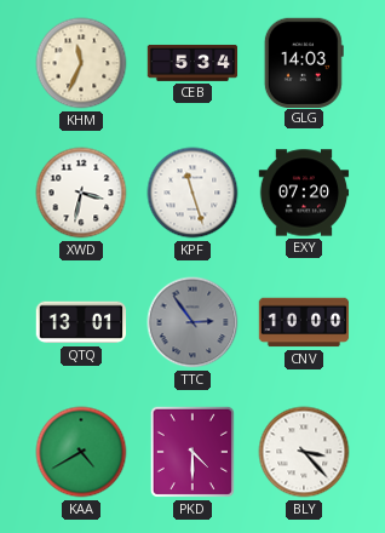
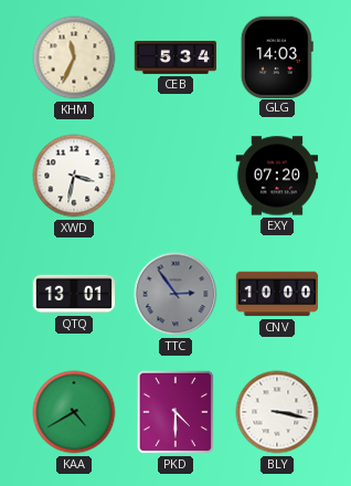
KPF: 11:27 -> none
BLY: 3:23 -> 3:17
